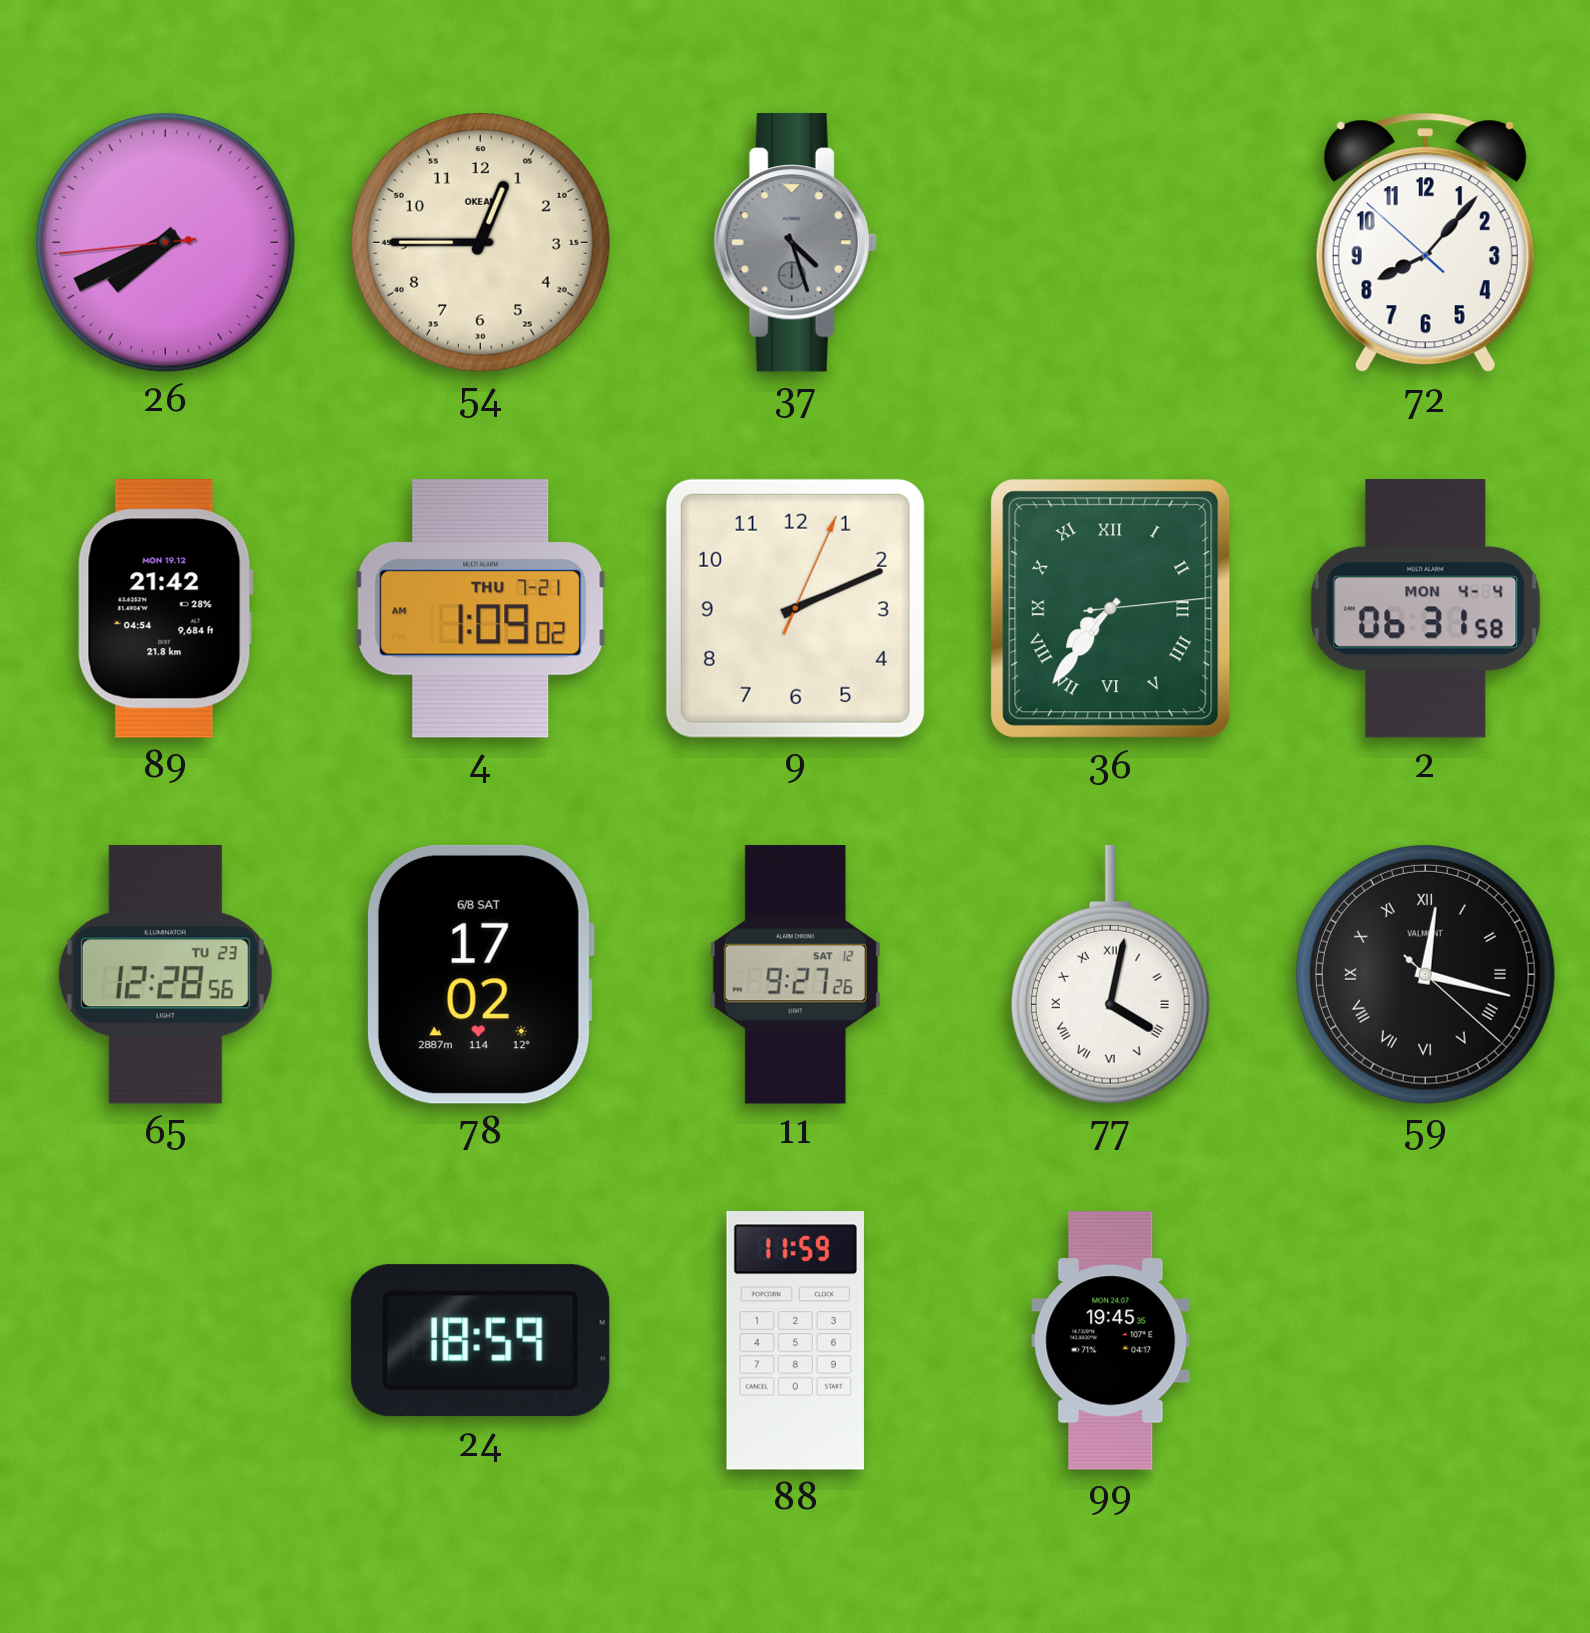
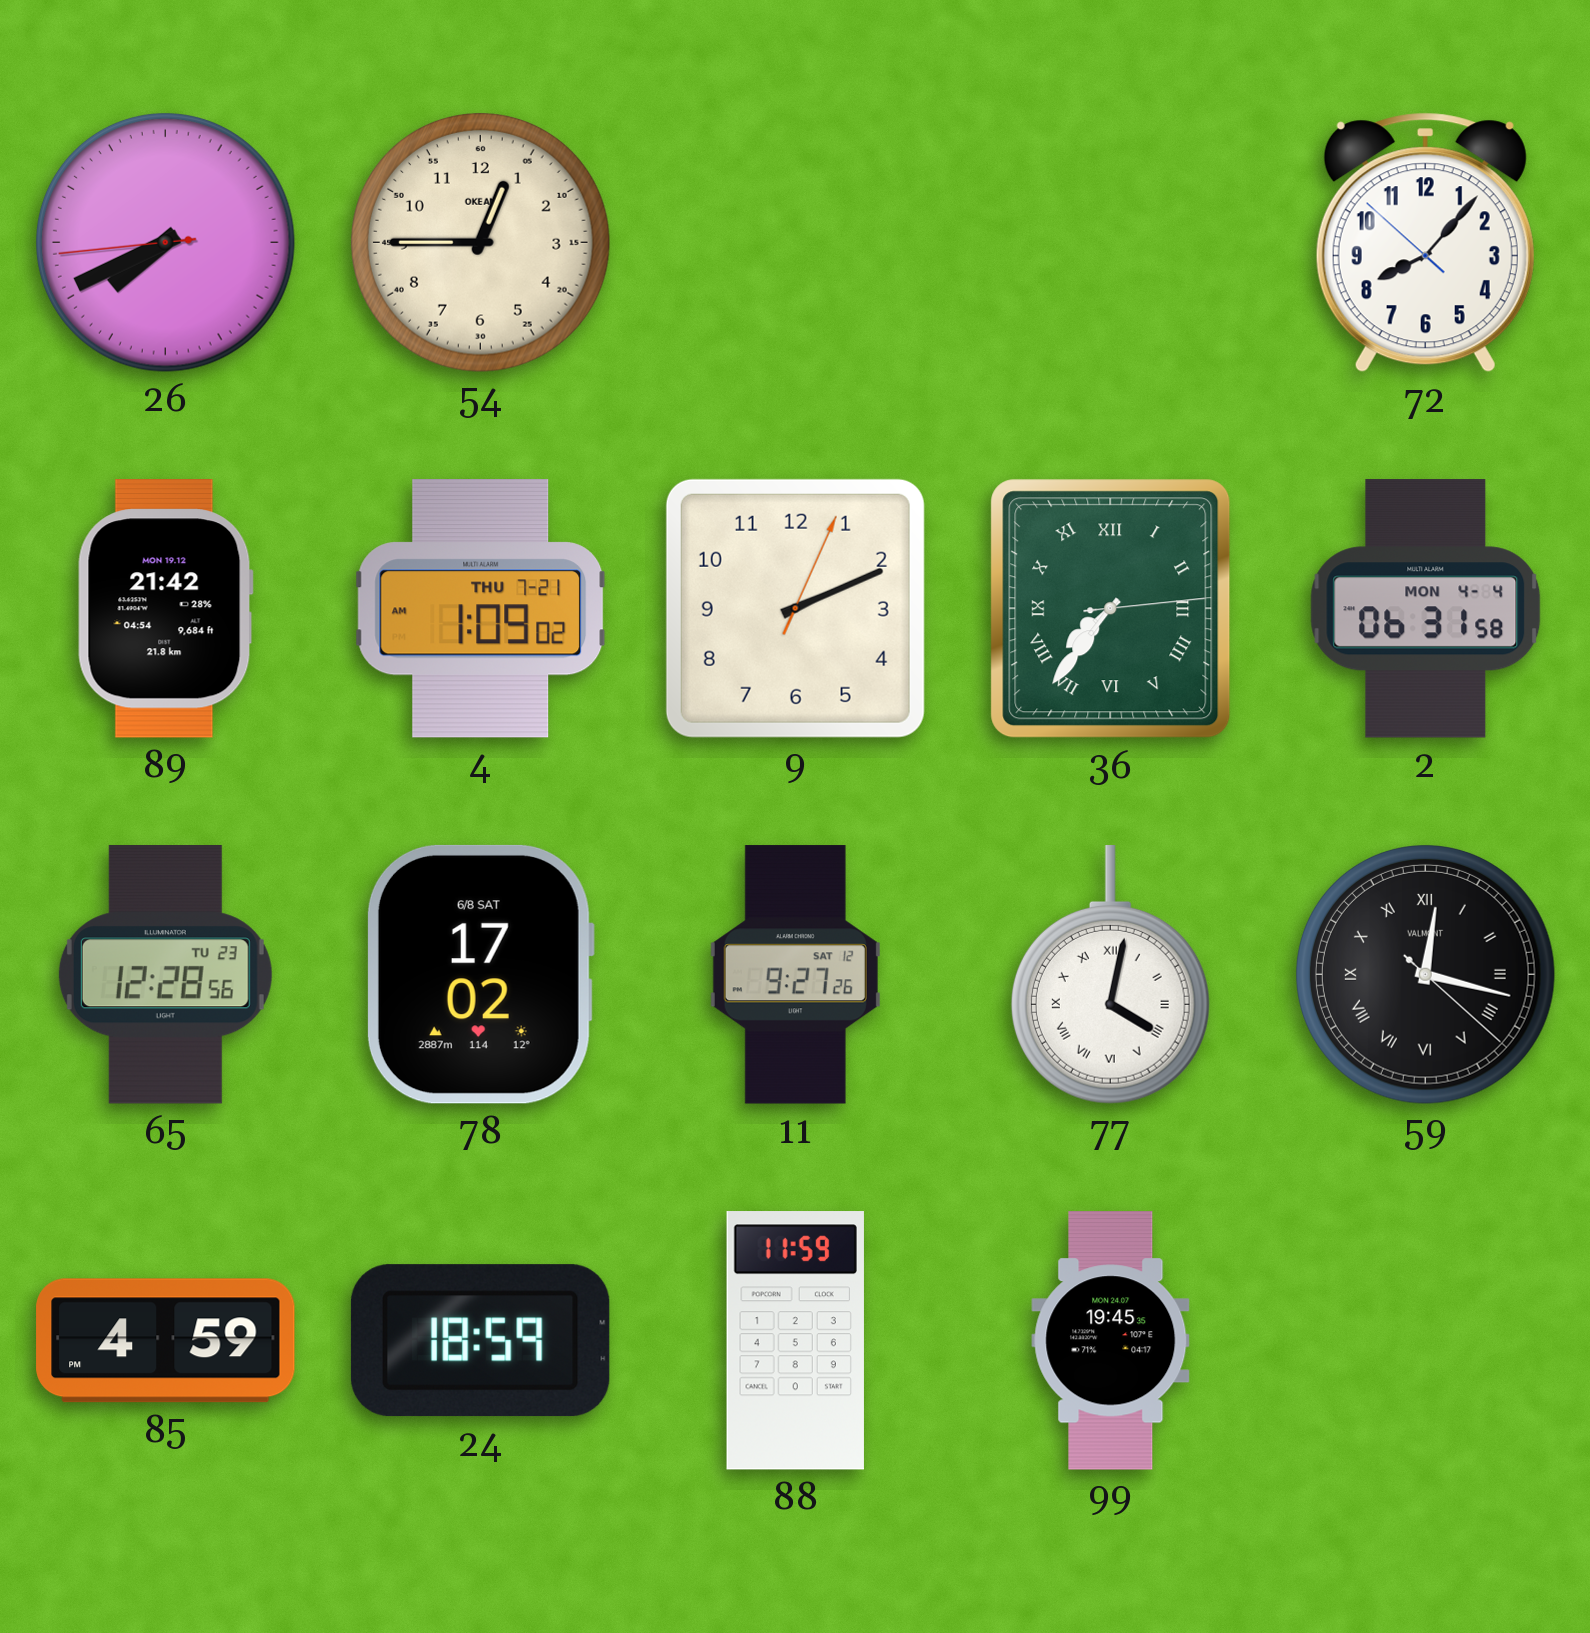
37: 4:27 -> none
85: none -> 4:59
